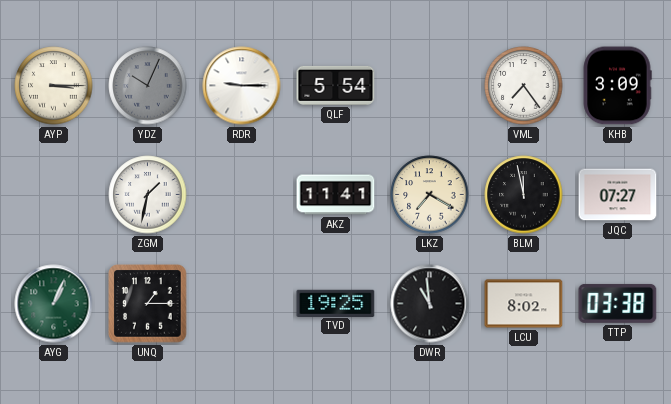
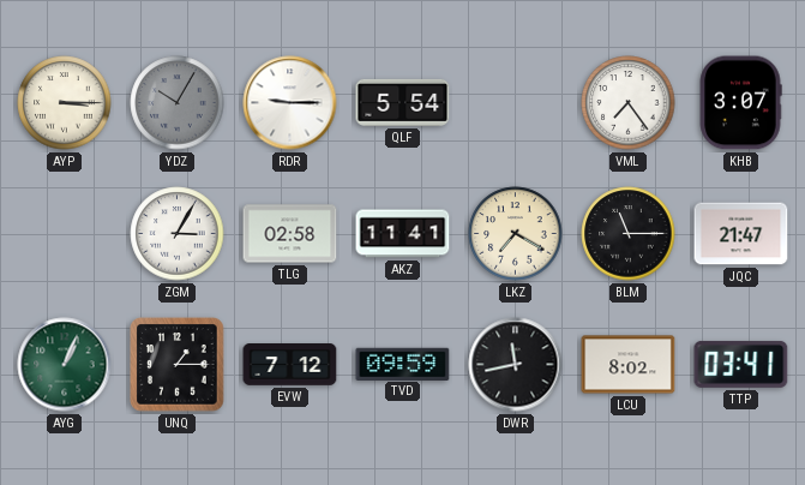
YDZ: 10:04 -> 10:05
KHB: 3:09 -> 3:07
ZGM: 1:32 -> 3:05
TLG: none -> 02:58
BLM: 11:58 -> 11:15
JQC: 07:27 -> 21:47
EVW: none -> 7:12
TVD: 19:25 -> 09:59
DWR: 10:59 -> 11:43
TTP: 03:38 -> 03:41
